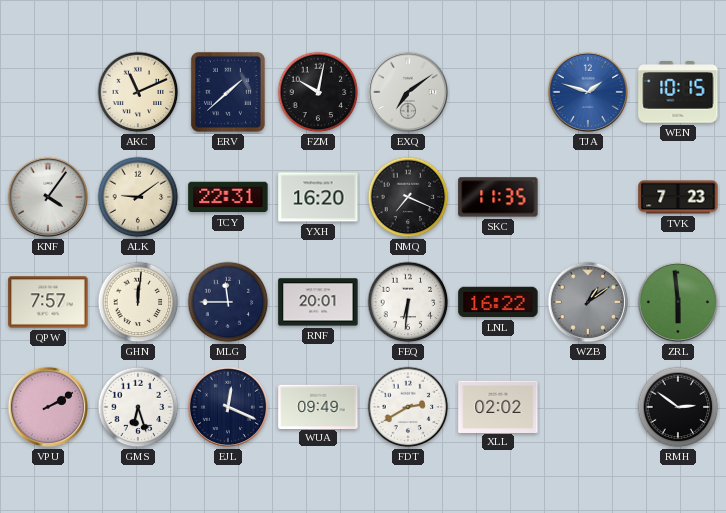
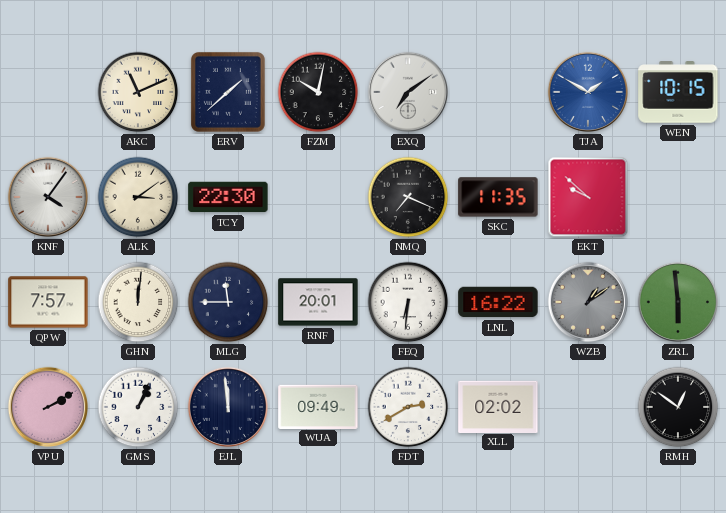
TJA: 1:48 -> 1:50
ALK: 9:09 -> 3:09
TCY: 22:31 -> 22:30
YXH: 16:20 -> none
EKT: none -> 9:52
TVK: 7:23 -> none
GMS: 6:27 -> 1:04
EJL: 12:19 -> 11:59
RMH: 2:51 -> 12:51
